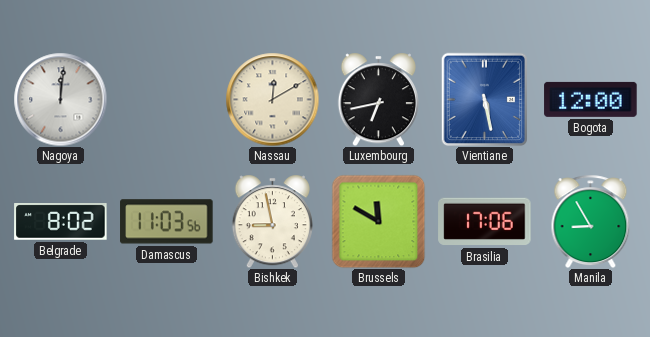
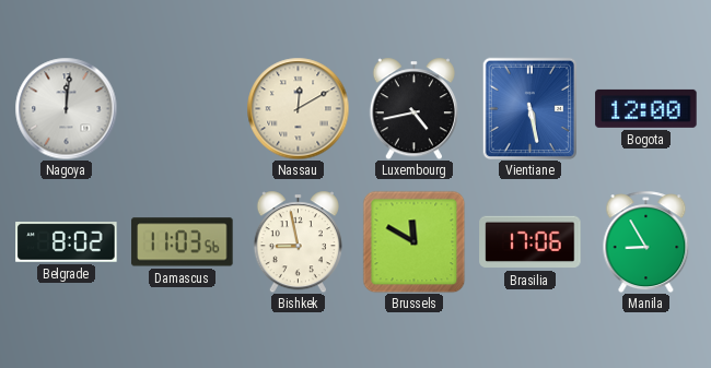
Luxembourg: 6:43 -> 4:43
